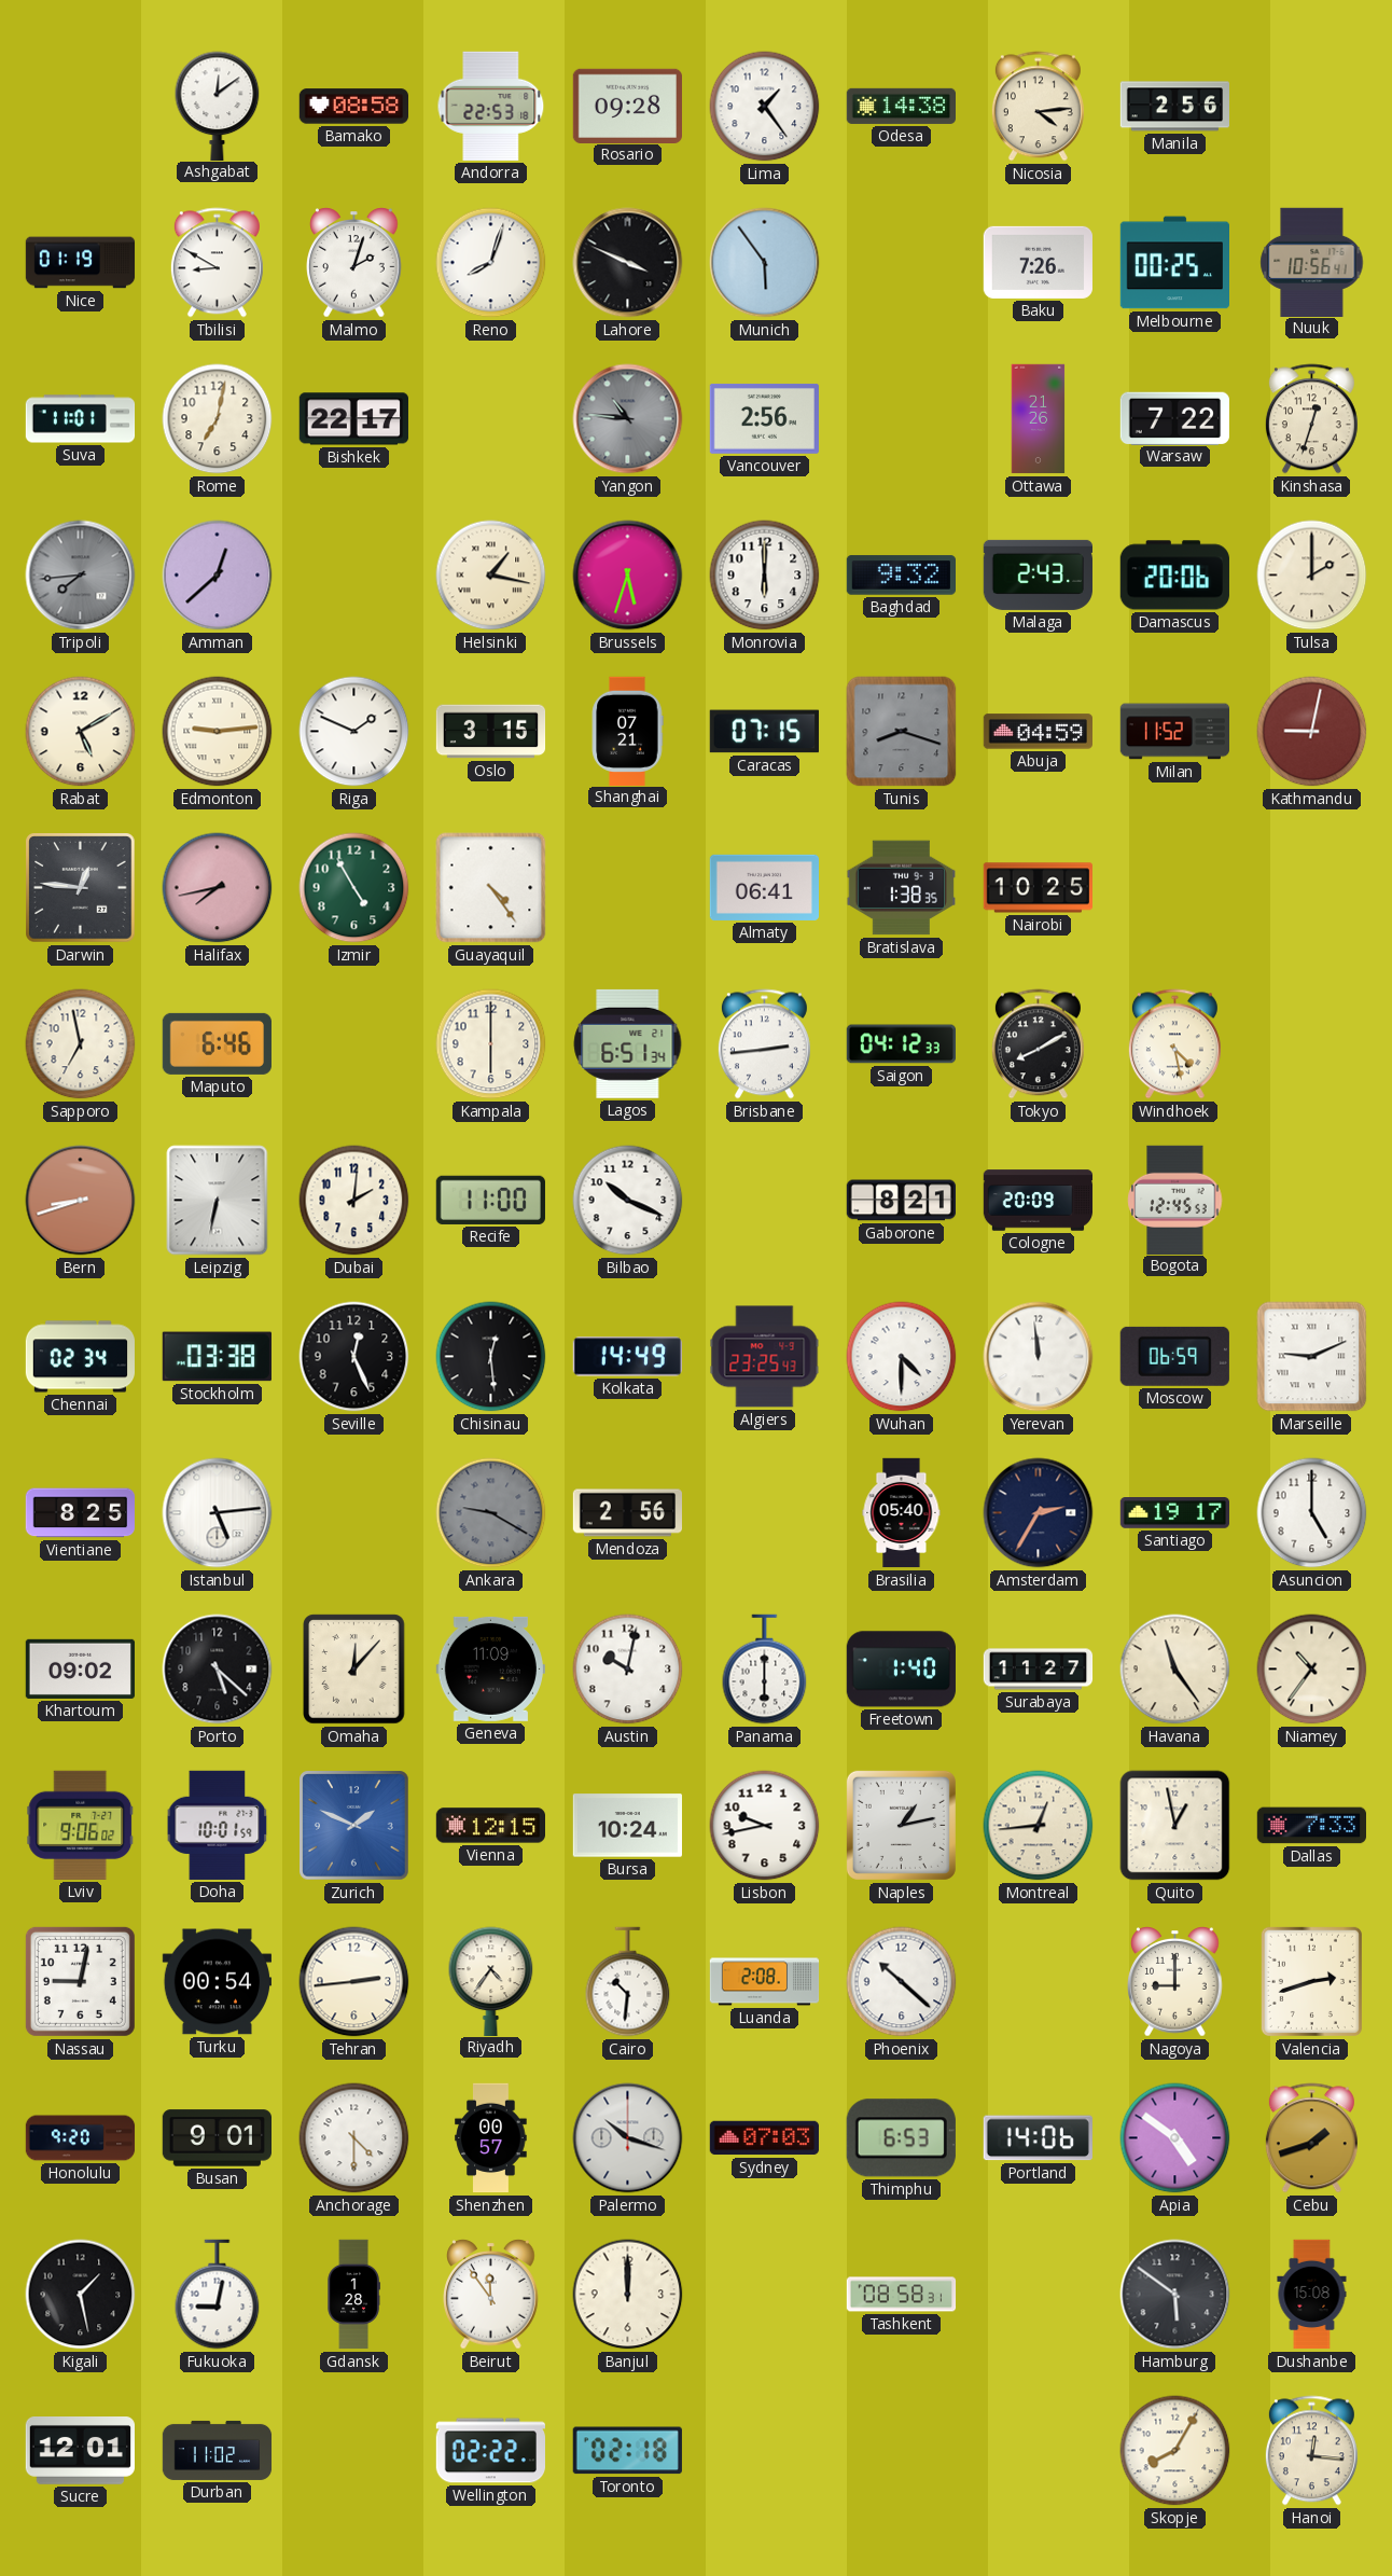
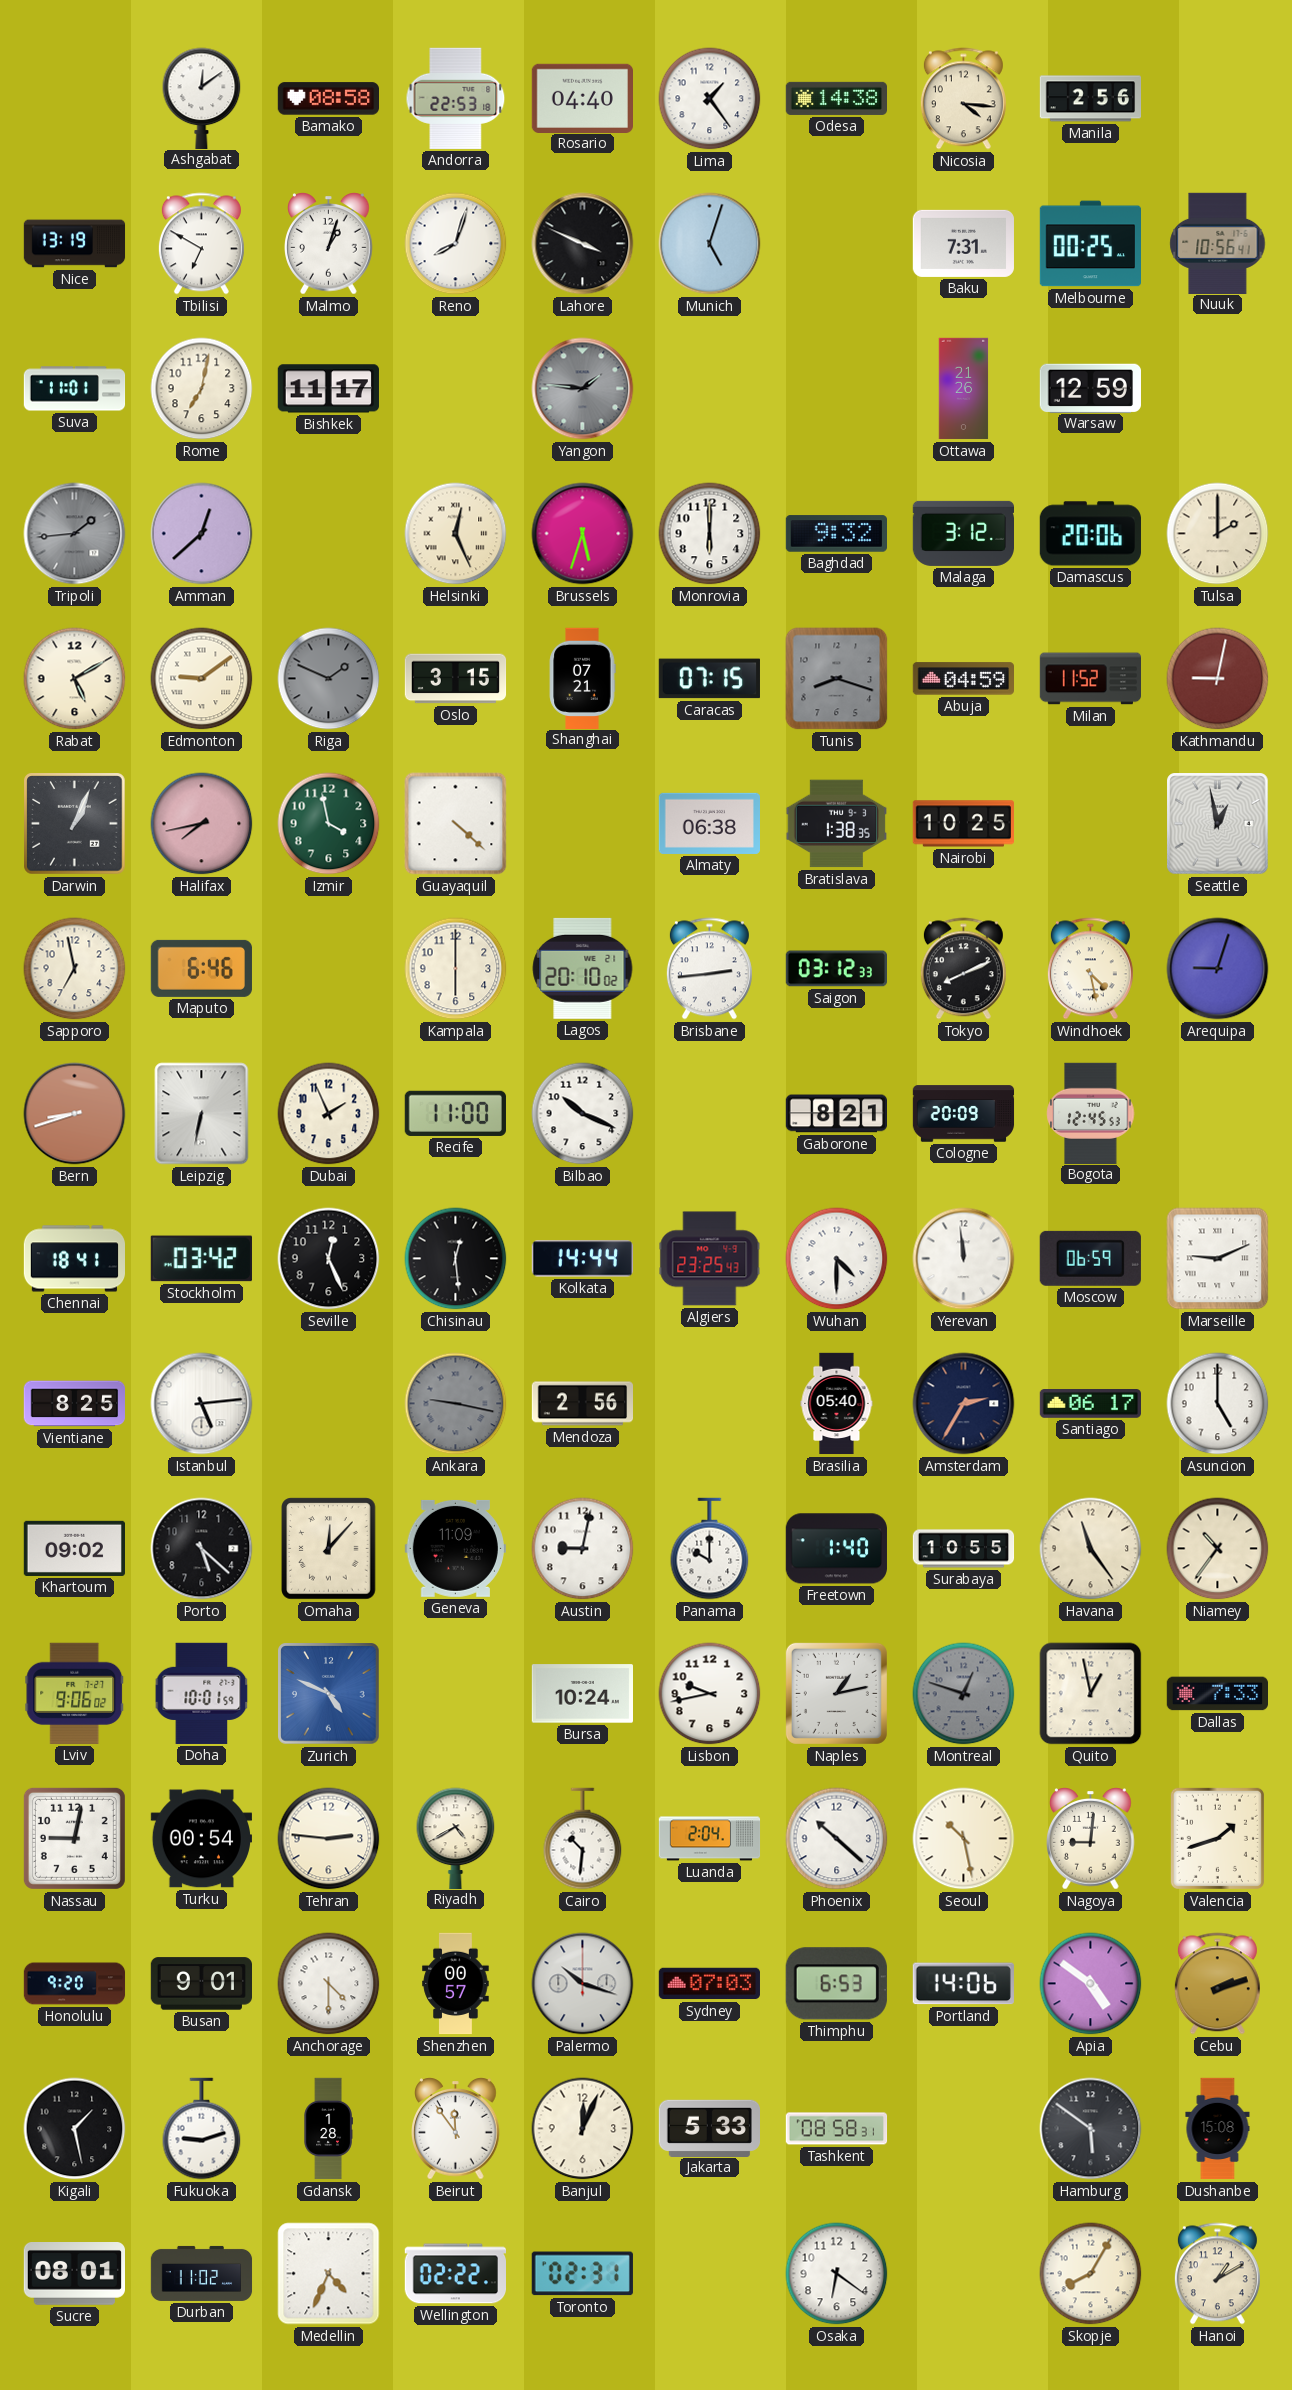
Rosario: 09:28 -> 04:40
Nicosia: 4:14 -> 4:16
Nice: 01:19 -> 13:19
Tbilisi: 8:50 -> 6:50
Malmo: 2:03 -> 1:03
Munich: 5:54 -> 5:03
Baku: 7:26 -> 7:31
Bishkek: 22:17 -> 11:17
Yangon: 10:46 -> 1:46
Vancouver: 2:56 -> none
Warsaw: 7:22 -> 12:59
Kinshasa: 12:33 -> none
Tripoli: 7:44 -> 1:44
Helsinki: 1:17 -> 12:26
Malaga: 2:43 -> 3:12
Edmonton: 9:14 -> 9:09
Riga dial: white -> grey
Darwin: 12:46 -> 1:04
Izmir: 4:55 -> 3:58
Guayaquil: 4:24 -> 4:22
Almaty: 06:41 -> 06:38
Seattle: none -> 12:58
Lagos: 6:51 -> 20:10
Saigon: 04:12 -> 03:12
Tokyo: 8:10 -> 8:11
Arequipa: none -> 9:03
Dubai: 2:01 -> 1:56
Chennai: 02:34 -> 18:41
Stockholm: 03:38 -> 03:42
Kolkata: 14:49 -> 14:44
Ankara: 9:20 -> 9:17
Santiago: 19:17 -> 06:17
Austin: 10:02 -> 9:02
Panama: 6:00 -> 10:00
Surabaya: 11:27 -> 10:55
Zurich: 1:49 -> 4:49
Vienna: 12:15 -> none
Montreal: 12:44 -> 12:48
Montreal dial: cream -> grey
Tehran: 2:44 -> 2:46
Riyadh: 4:36 -> 4:40
Luanda: 2:08 -> 2:04
Seoul: none -> 10:28
Nagoya: 9:00 -> 9:01
Valencia: 2:42 -> 1:42
Cebu: 1:42 -> 2:12
Fukuoka: 9:02 -> 9:12
Banjul: 12:00 -> 12:04
Jakarta: none -> 5:33
Sucre: 12:01 -> 08:01
Medellin: none -> 4:34
Toronto: 02:18 -> 02:31
Osaka: none -> 6:21
Hanoi: 12:16 -> 1:10
